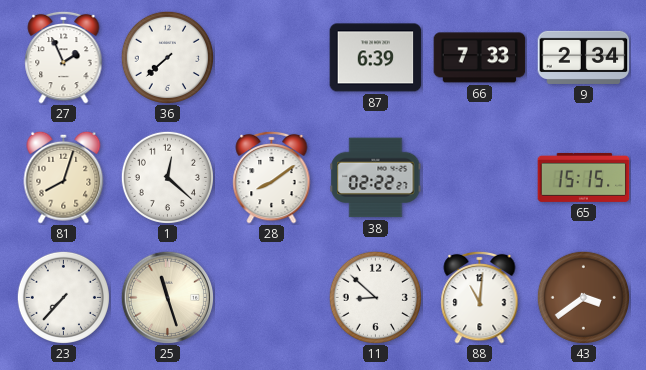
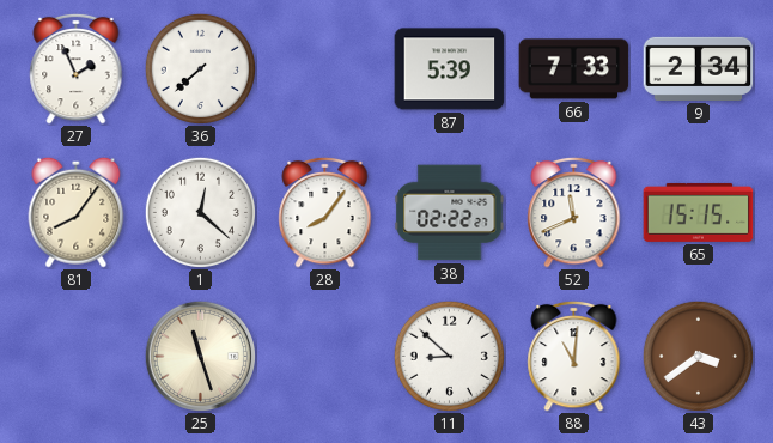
87: 6:39 -> 5:39
81: 8:03 -> 8:06
28: 8:09 -> 8:06
52: none -> 11:41
23: 7:37 -> none
